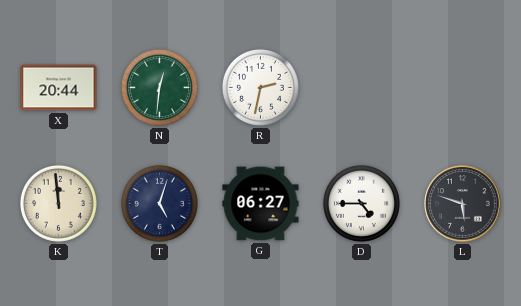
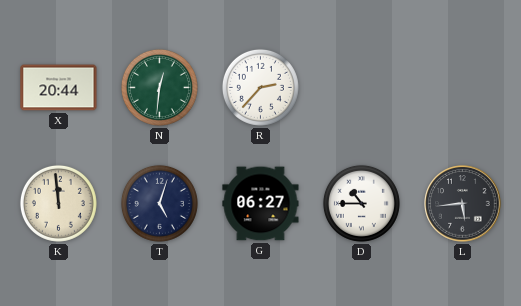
R: 2:32 -> 2:37
D: 4:45 -> 10:45
L: 5:48 -> 5:44
